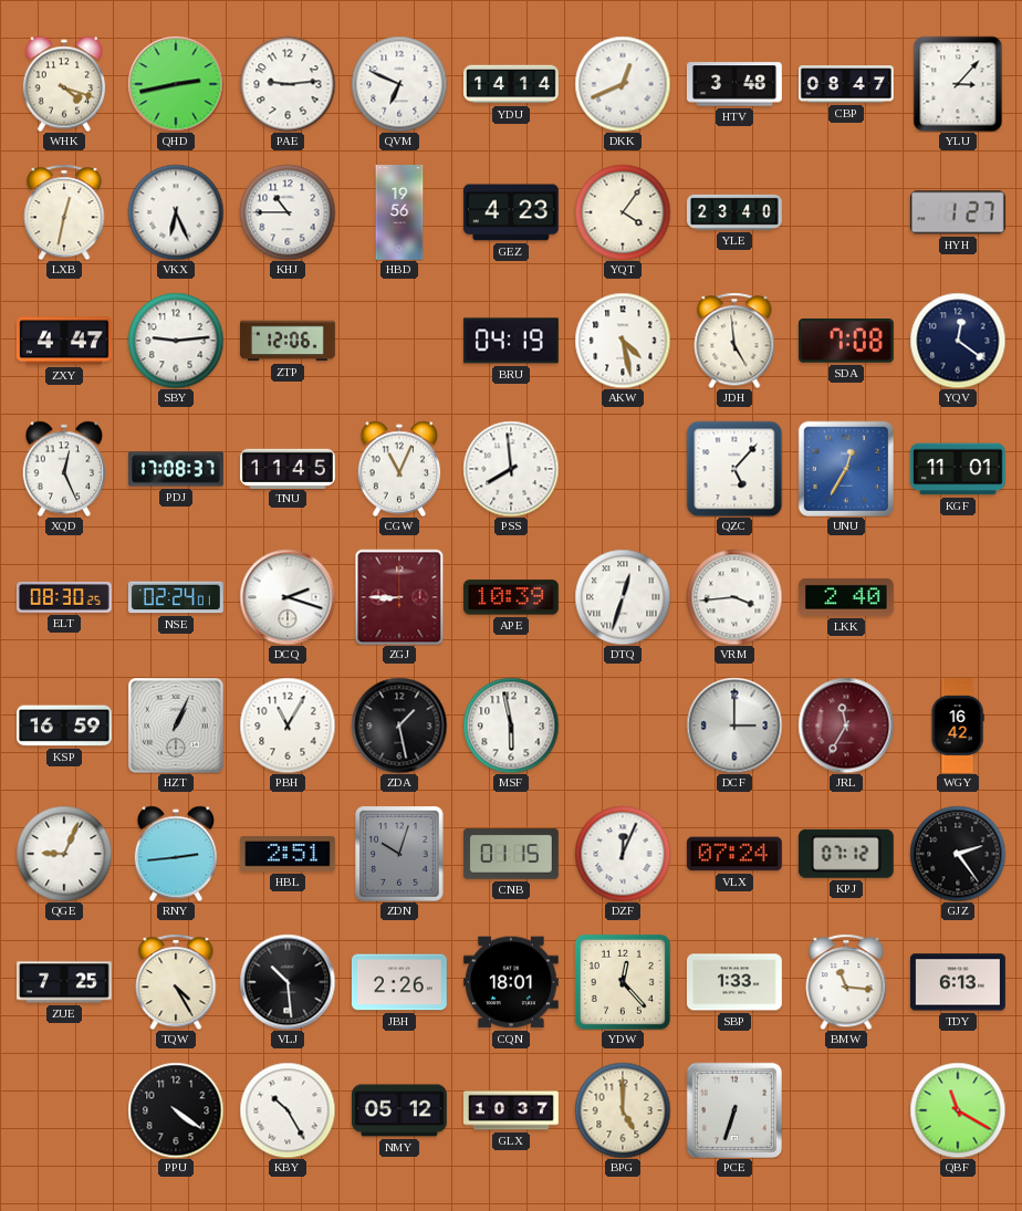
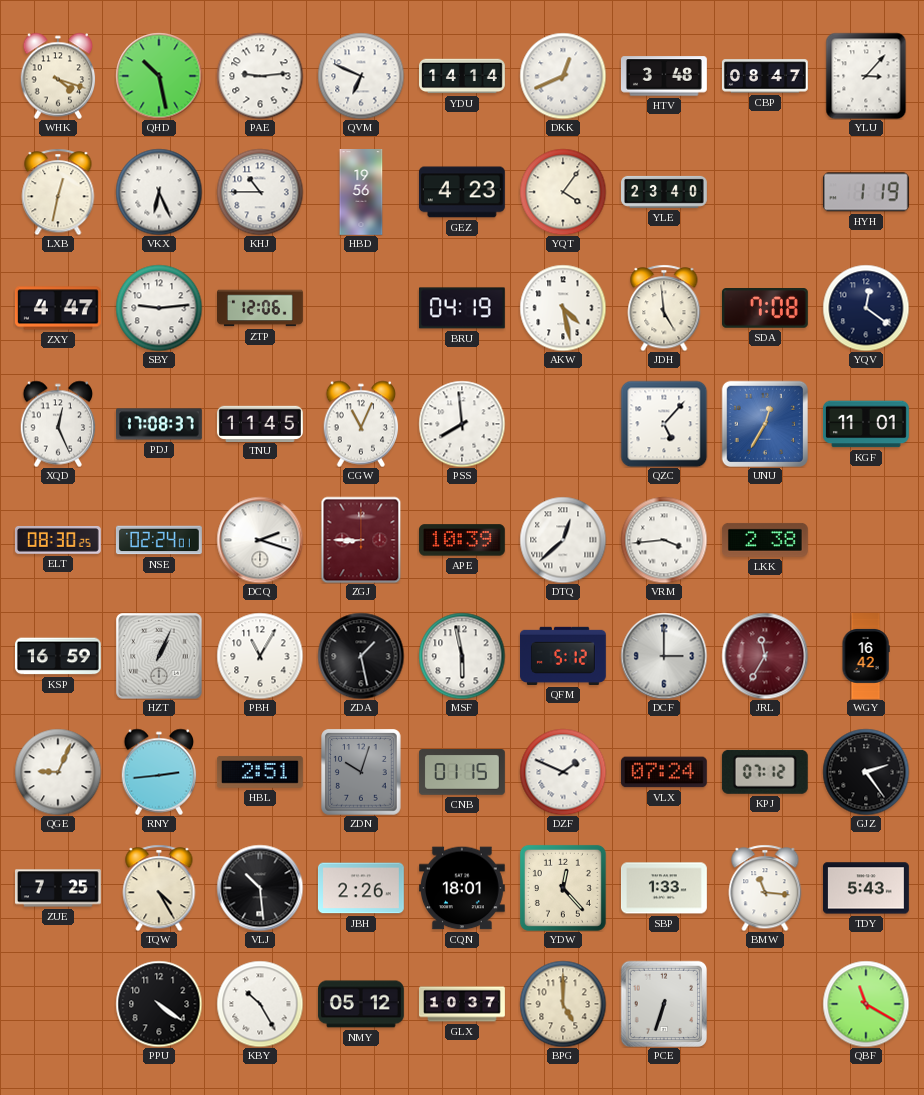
QHD: 2:43 -> 10:28
HYH: 1:27 -> 1:19
DTQ: 12:33 -> 12:38
LKK: 2:40 -> 2:38
QFM: none -> 5:12
DZF: 12:04 -> 1:49
TDY: 6:13 -> 5:43
